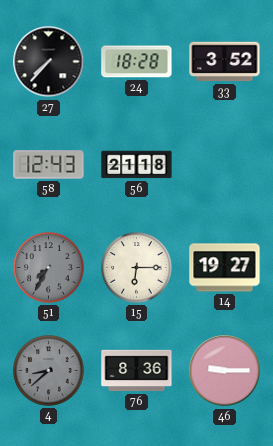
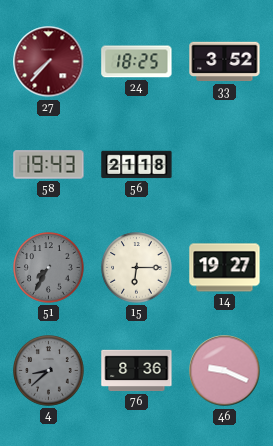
27 dial: black -> burgundy
24: 18:28 -> 18:25
58: 12:43 -> 19:43
46: 9:15 -> 9:19
